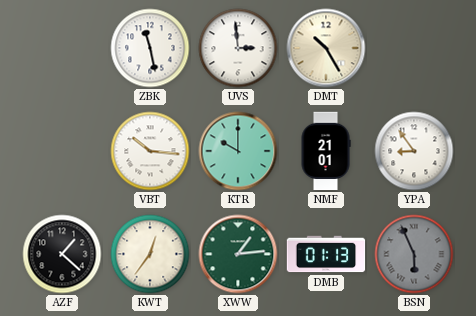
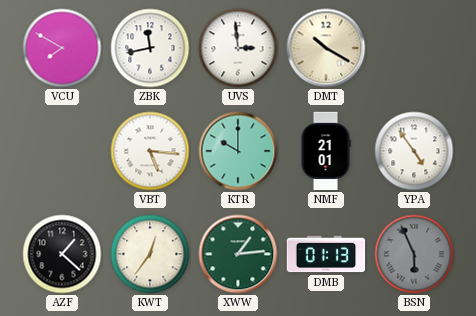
VCU: none -> 7:50
ZBK: 11:28 -> 11:43
DMT: 10:25 -> 10:20
VBT: 10:16 -> 5:16
YPA: 8:54 -> 4:54
